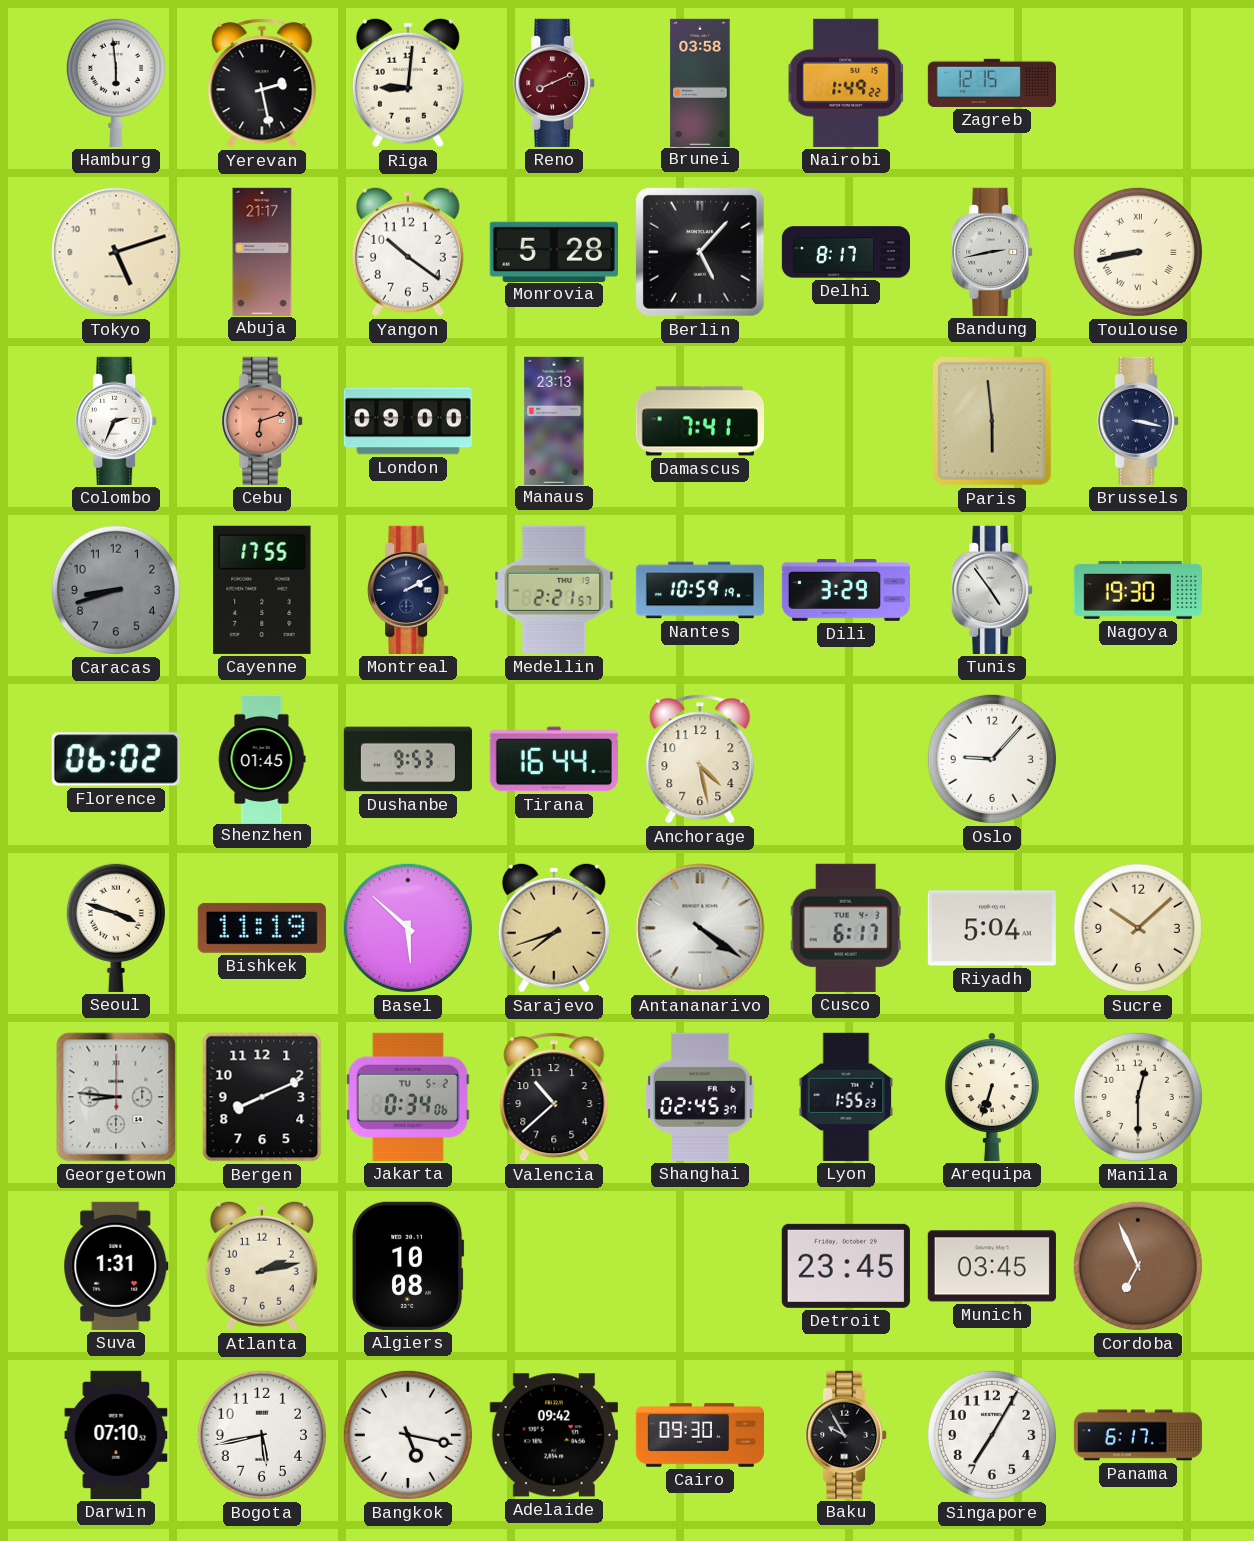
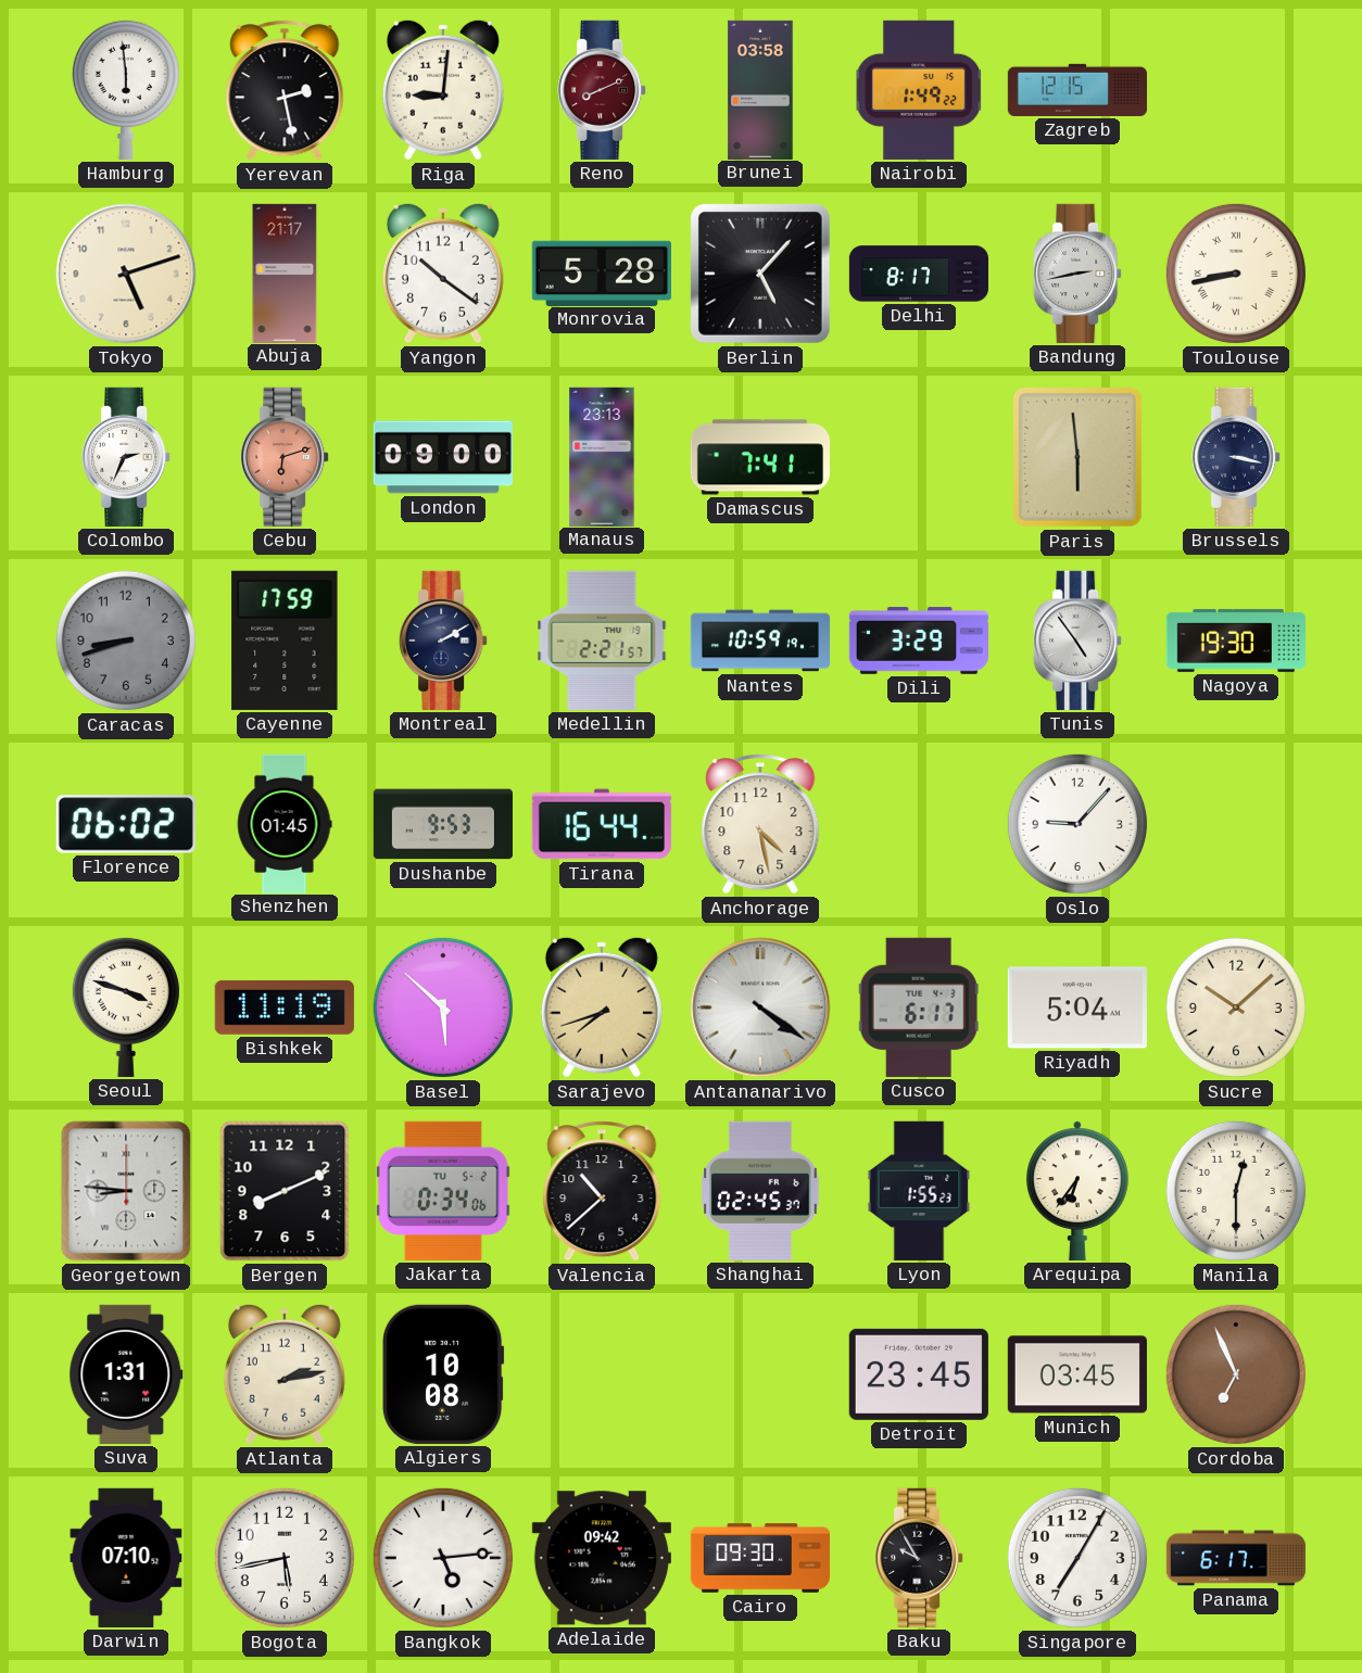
Cayenne: 17:55 -> 17:59
Arequipa: 6:33 -> 6:36
Bangkok: 5:17 -> 5:14
